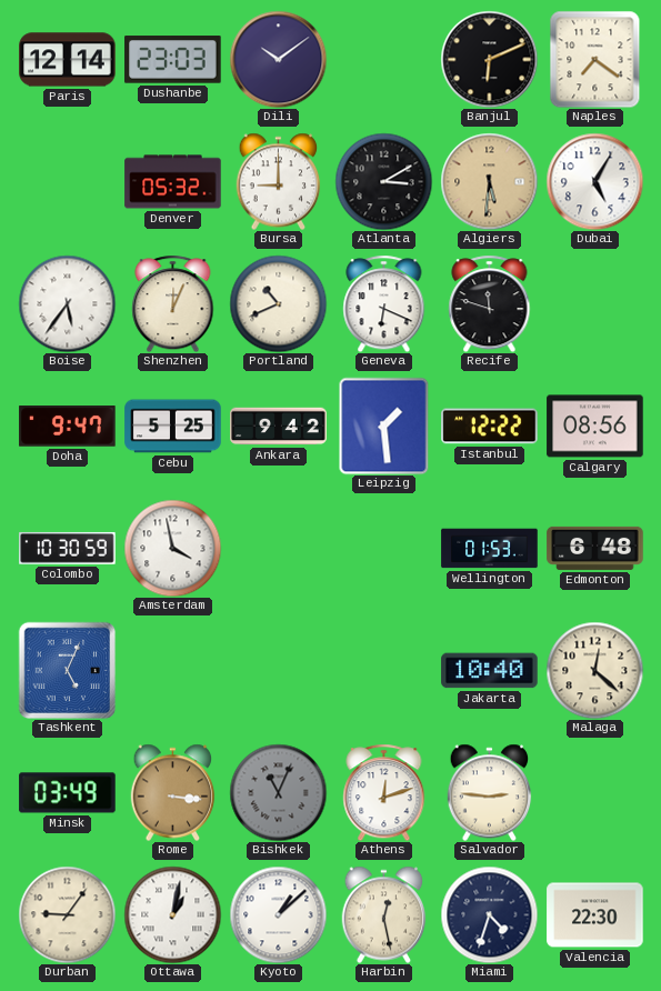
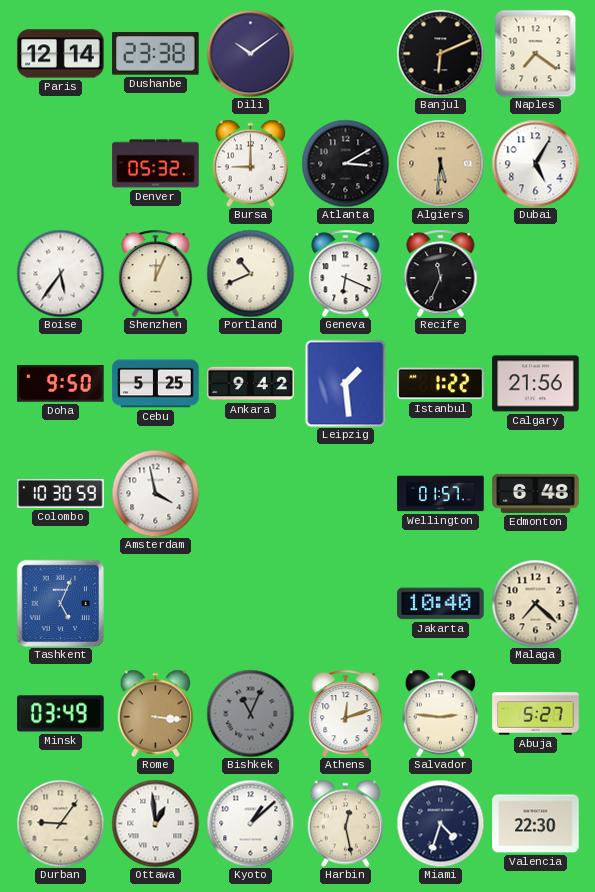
Dushanbe: 23:03 -> 23:38
Recife: 11:48 -> 11:34
Doha: 9:47 -> 9:50
Istanbul: 12:22 -> 1:22
Calgary: 08:56 -> 21:56
Wellington: 01:53 -> 01:57
Malaga: 12:22 -> 7:22
Abuja: none -> 5:27
Ottawa: 1:02 -> 12:59
